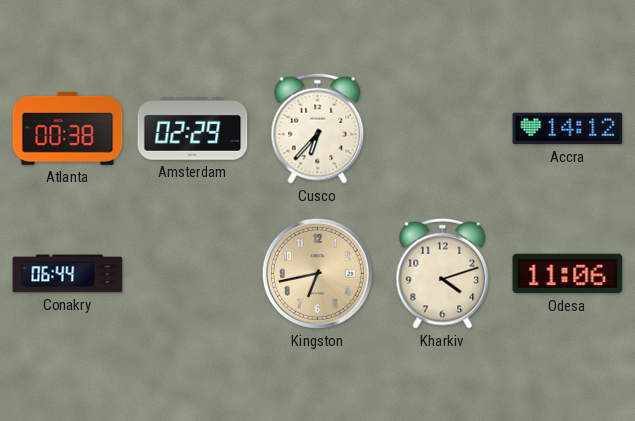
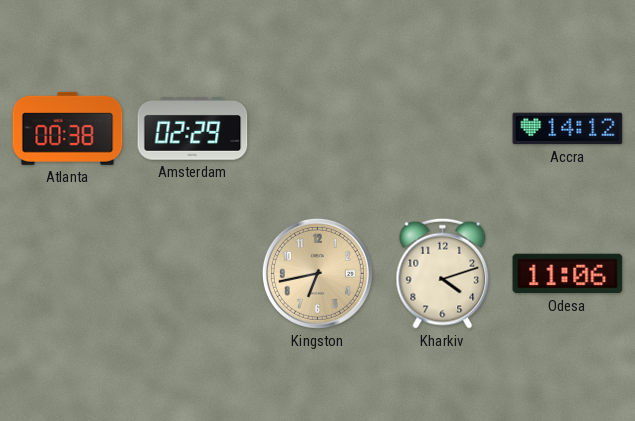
Cusco: 6:37 -> none
Conakry: 06:44 -> none
